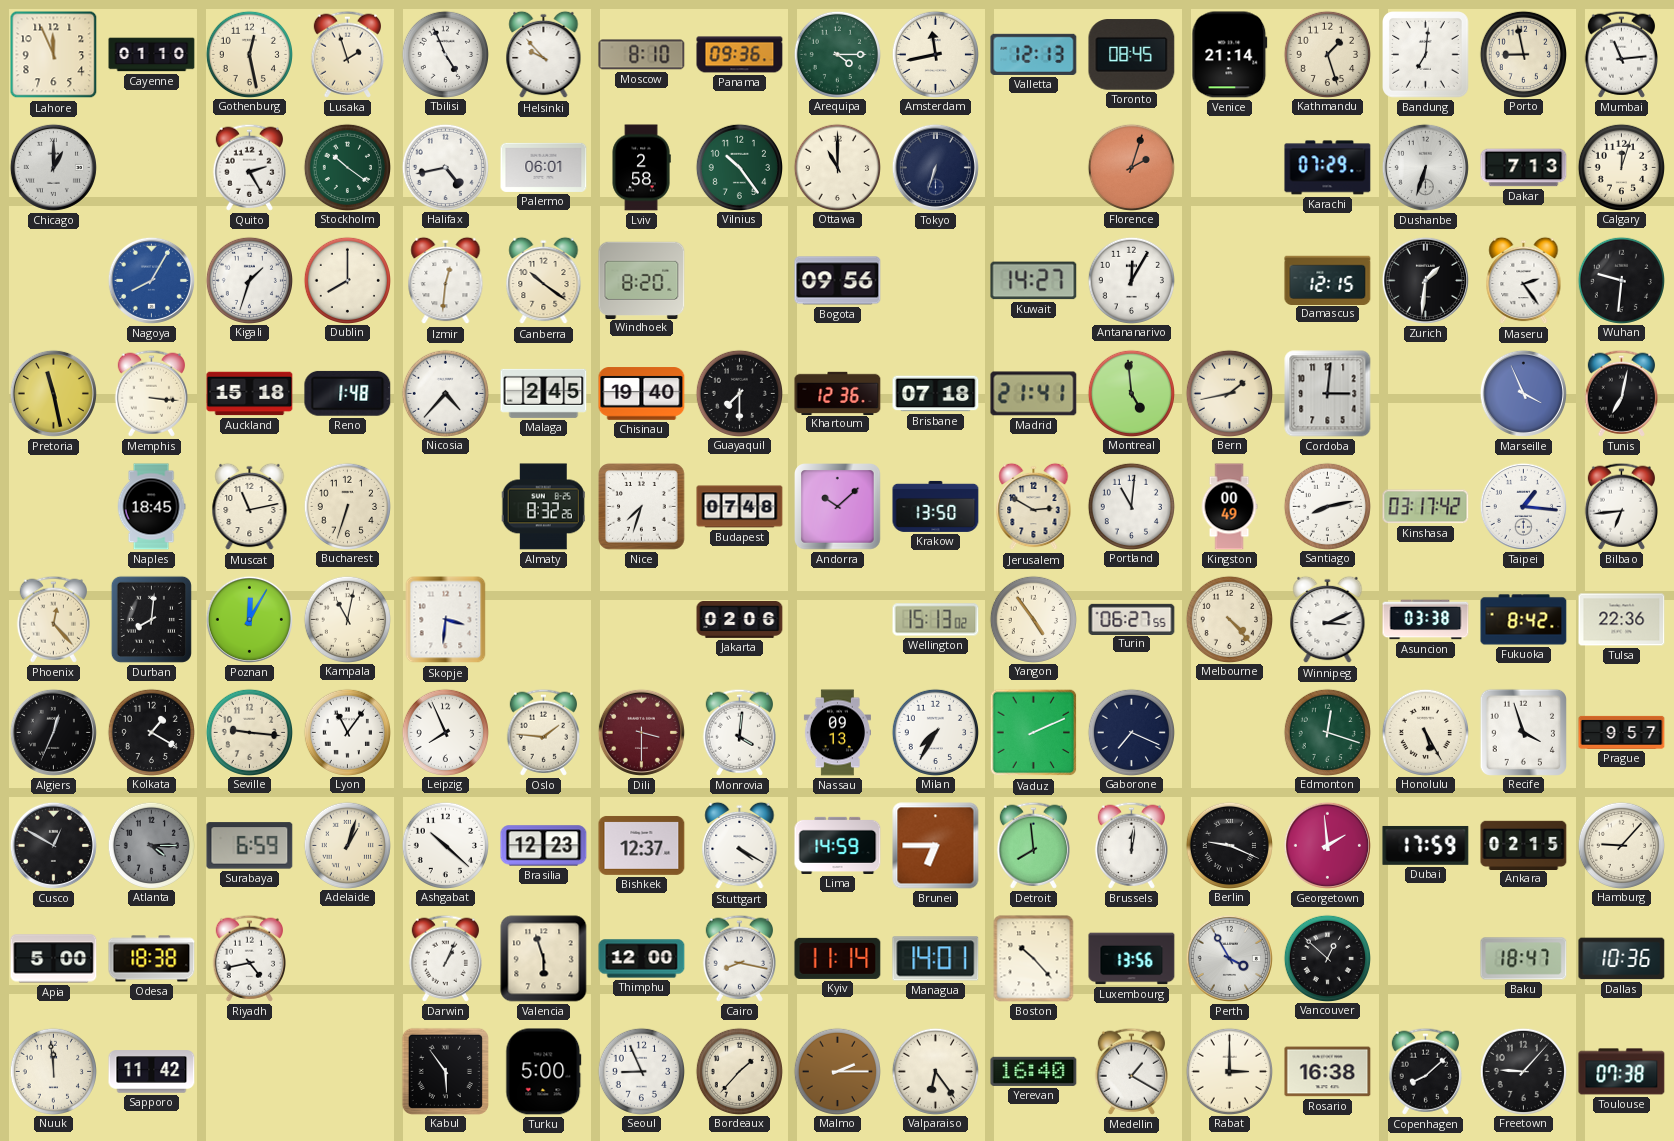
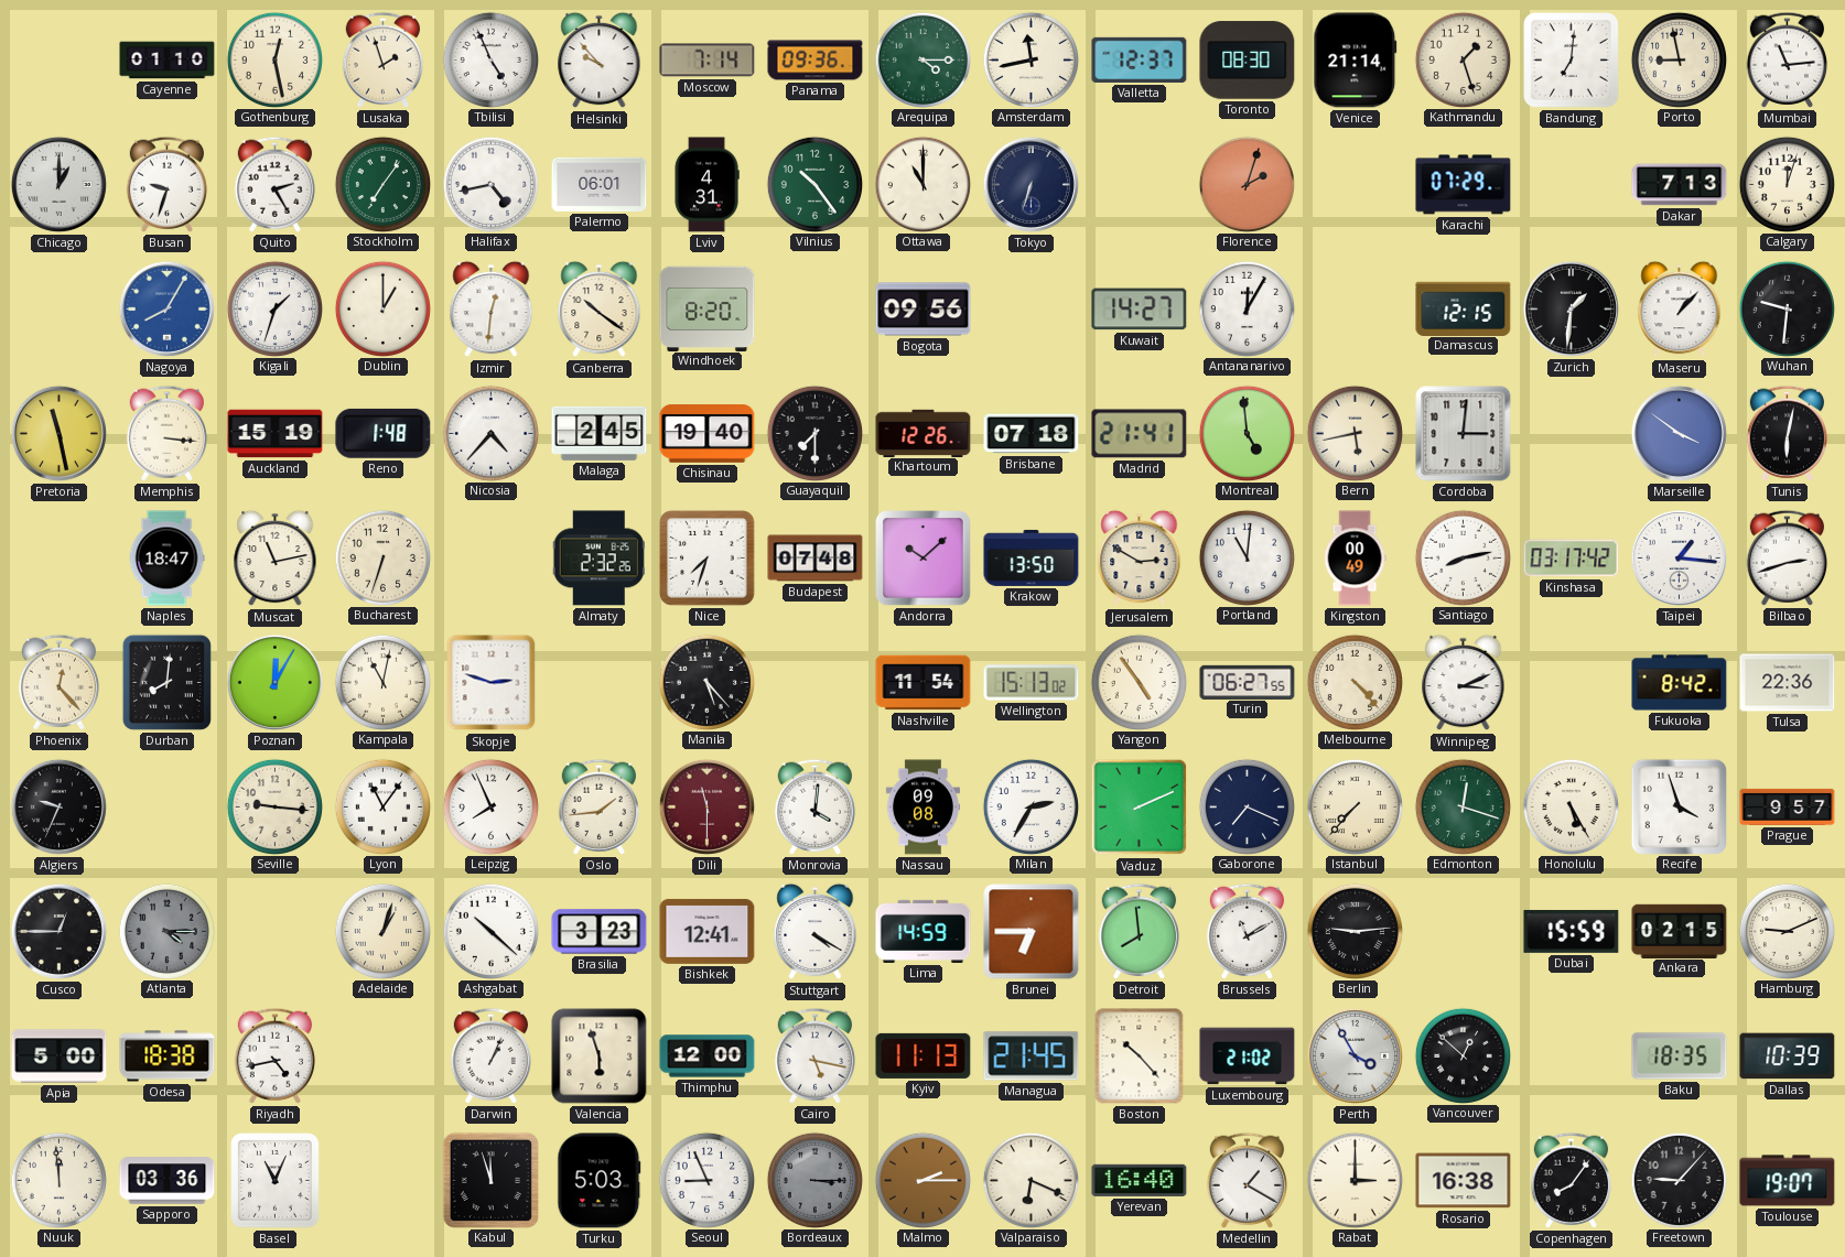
Lahore: 11:56 -> none
Moscow: 8:10 -> 7:14
Valletta: 12:13 -> 12:37
Toronto: 08:45 -> 08:30
Busan: none -> 9:33
Stockholm: 10:21 -> 7:06
Lviv: 2:58 -> 4:31
Dushanbe: 6:33 -> none
Dublin: 8:00 -> 1:00
Maseru: 2:24 -> 1:07
Auckland: 15:18 -> 15:19
Khartoum: 12:36 -> 12:26
Bern: 1:43 -> 5:43
Marseille: 3:56 -> 3:51
Tunis: 7:02 -> 6:02
Naples: 18:45 -> 18:47
Almaty: 8:32 -> 2:32
Bilbao: 6:44 -> 2:42
Skopje: 3:31 -> 2:48
Manila: none -> 5:23
Jakarta: 02:06 -> none
Nashville: none -> 11:54
Asuncion: 03:38 -> none
Algiers: 12:34 -> 9:34
Kolkata: 1:20 -> none
Oslo: 1:46 -> 1:44
Dili: 3:30 -> 11:30
Nassau: 09:13 -> 09:08
Milan: 7:35 -> 2:35
Istanbul: none -> 7:37
Cusco: 12:50 -> 12:45
Surabaya: 6:59 -> none
Brasilia: 12:23 -> 3:23
Bishkek: 12:37 -> 12:41
Brussels: 12:01 -> 11:10
Berlin: 9:19 -> 9:14
Georgetown: 1:59 -> none
Dubai: 17:59 -> 15:59
Hamburg: 9:07 -> 9:11
Cairo: 8:17 -> 5:17
Kyiv: 11:14 -> 11:13
Managua: 14:01 -> 21:45
Luxembourg: 13:56 -> 21:02
Baku: 18:47 -> 18:35
Dallas: 10:36 -> 10:39
Sapporo: 11:42 -> 03:36
Basel: none -> 11:04
Kabul: 5:54 -> 11:57
Turku: 5:00 -> 5:03
Bordeaux: 1:37 -> 3:15
Bordeaux dial: cream -> grey
Valparaiso: 6:24 -> 6:19
Copenhagen: 8:08 -> 8:06
Toulouse: 07:38 -> 19:07
